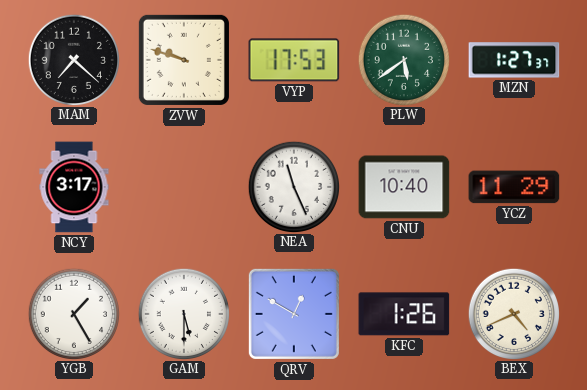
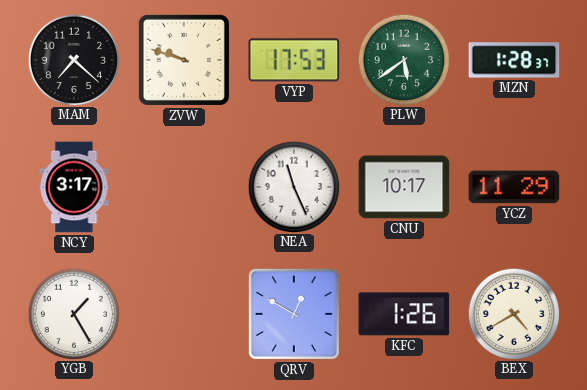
MZN: 1:27 -> 1:28
CNU: 10:40 -> 10:17
GAM: 5:30 -> none
BEX: 4:41 -> 4:40
